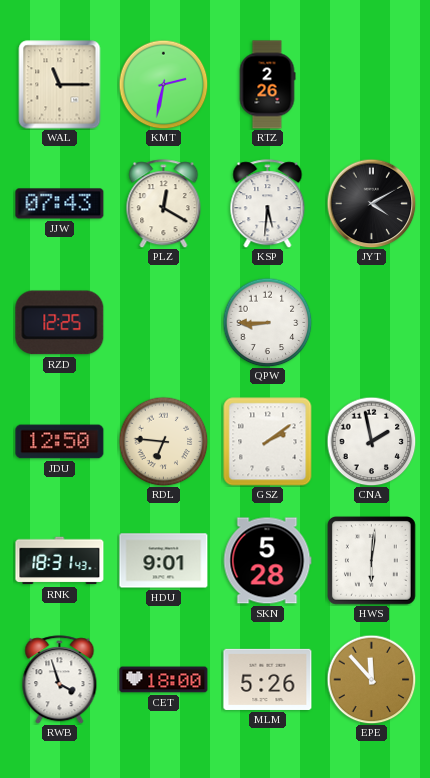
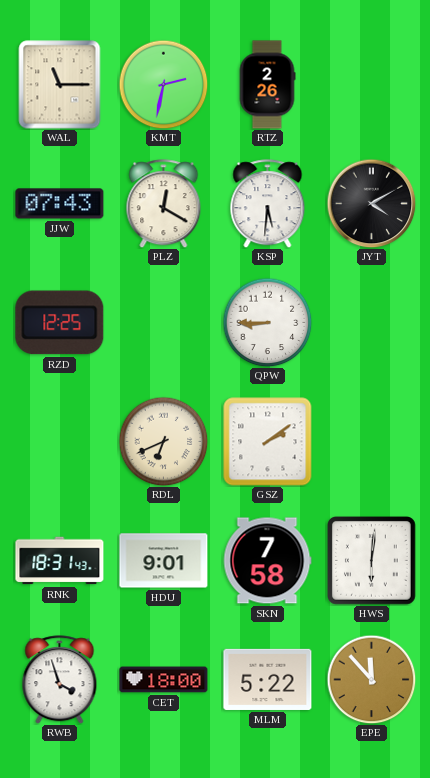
JDU: 12:50 -> none
RDL: 6:46 -> 6:41
CNA: 1:58 -> none
SKN: 5:28 -> 7:58
MLM: 5:26 -> 5:22
